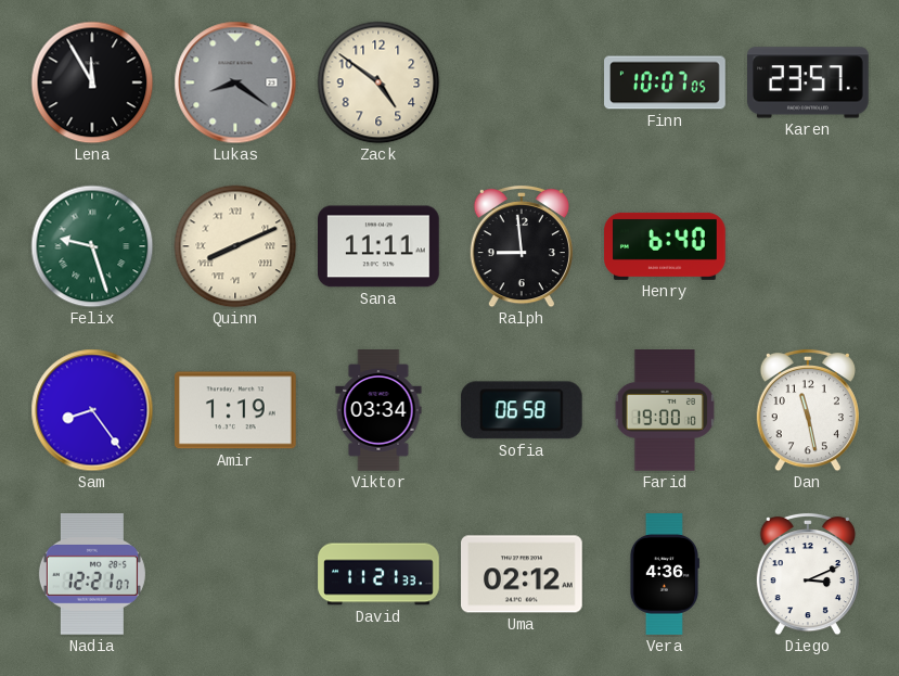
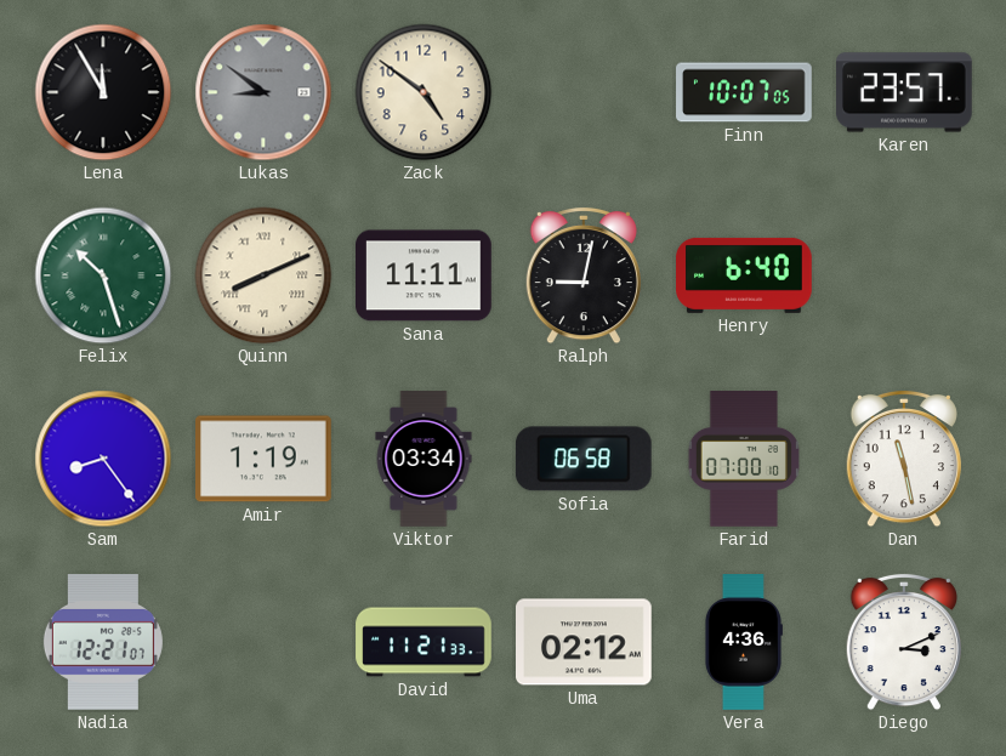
Lukas: 8:21 -> 8:51
Felix: 9:27 -> 10:27
Ralph: 8:59 -> 9:02
Farid: 19:00 -> 07:00
